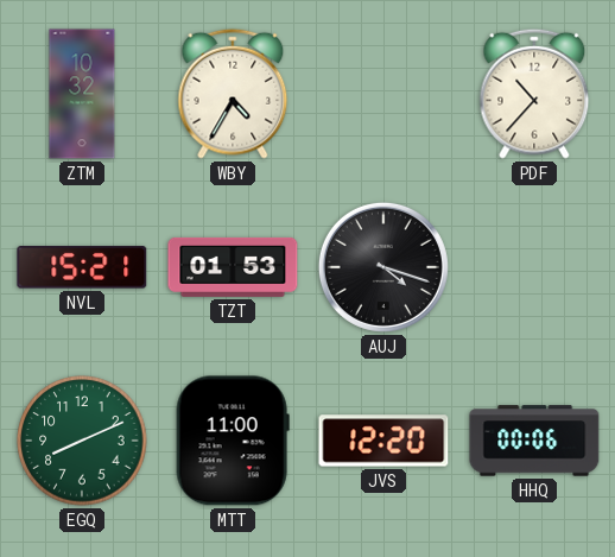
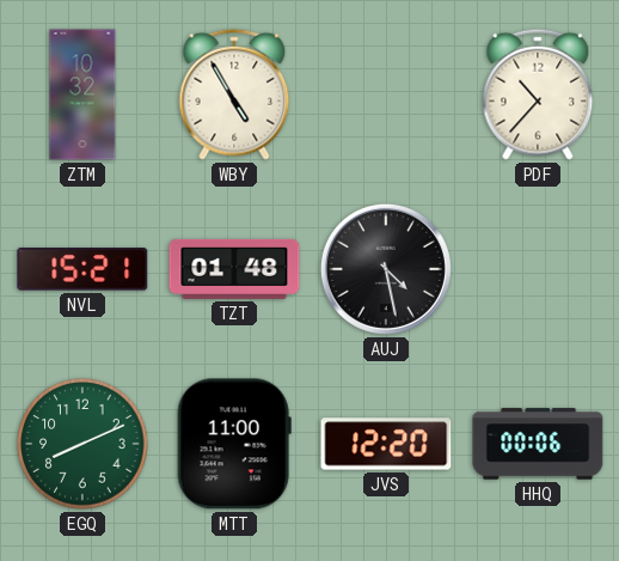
WBY: 4:35 -> 4:55
TZT: 01:53 -> 01:48
AUJ: 4:18 -> 4:28
